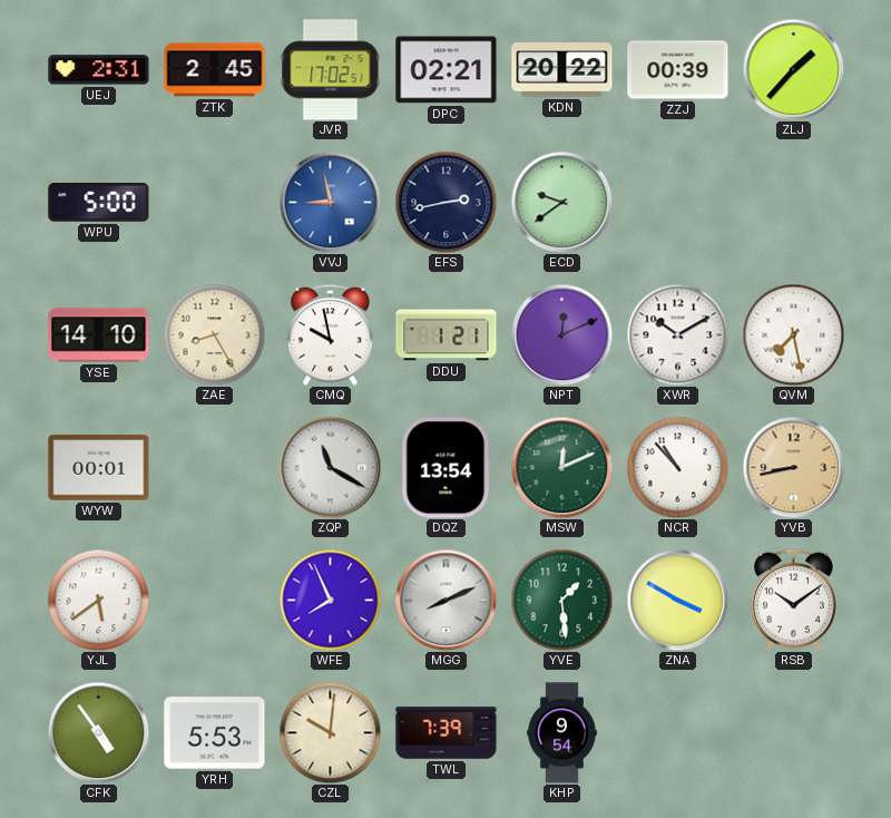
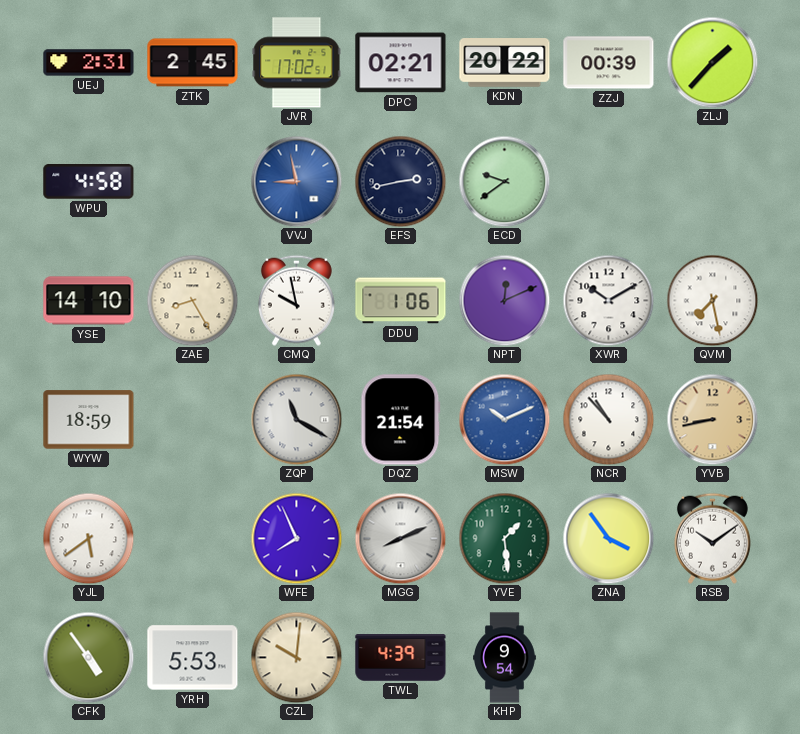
WPU: 5:00 -> 4:58
DDU: 1:21 -> 1:06
WYW: 00:01 -> 18:59
DQZ: 13:54 -> 21:54
MSW: 12:11 -> 10:11
MSW dial: green -> blue
ZNA: 3:50 -> 3:54
TWL: 7:39 -> 4:39
